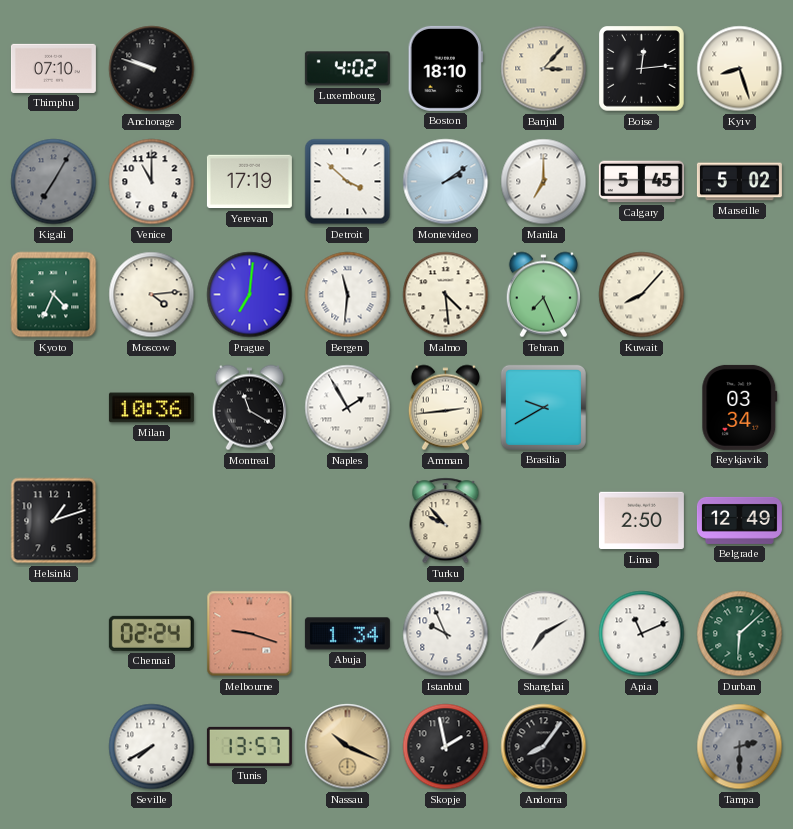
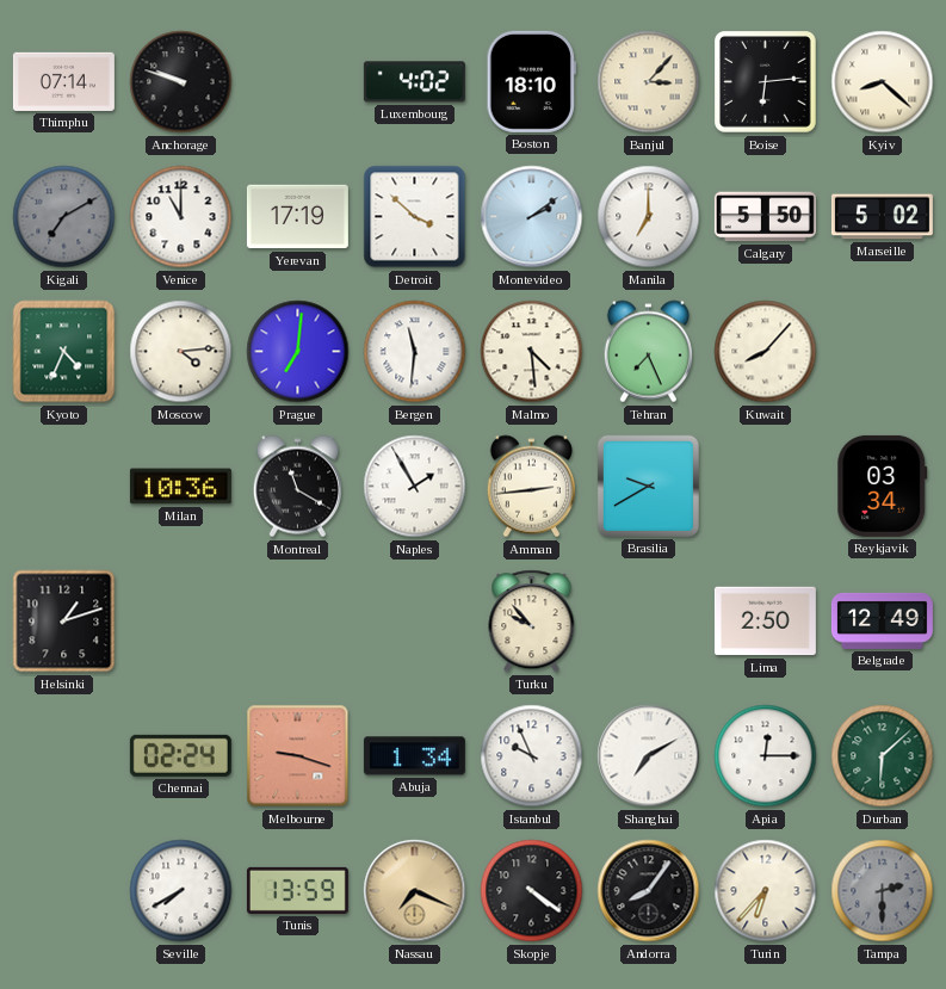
Thimphu: 07:10 -> 07:14
Boise: 12:14 -> 6:14
Kyiv: 8:27 -> 8:22
Kigali: 7:05 -> 7:10
Calgary: 5:45 -> 5:50
Apia: 11:11 -> 12:15
Tunis: 13:57 -> 13:59
Nassau: 10:19 -> 7:19
Skopje: 1:58 -> 4:21
Turin: none -> 6:37
